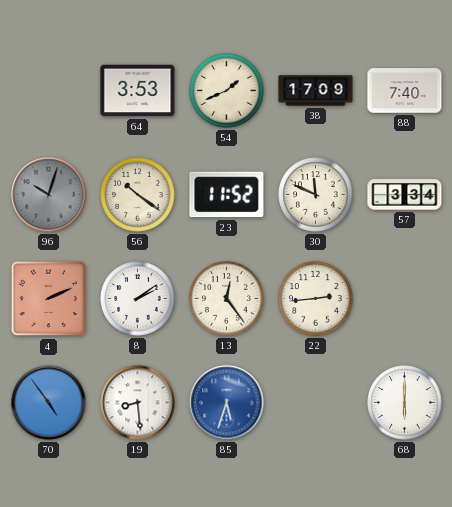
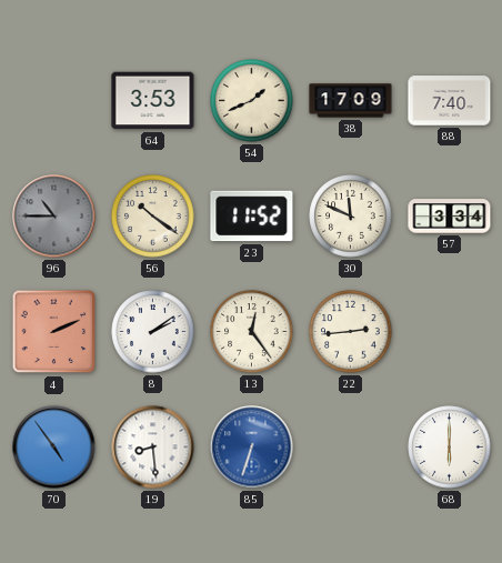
96: 10:03 -> 10:45
85: 5:33 -> 6:33
